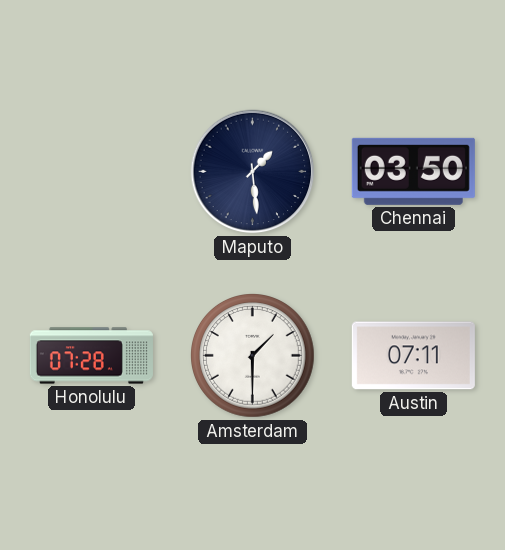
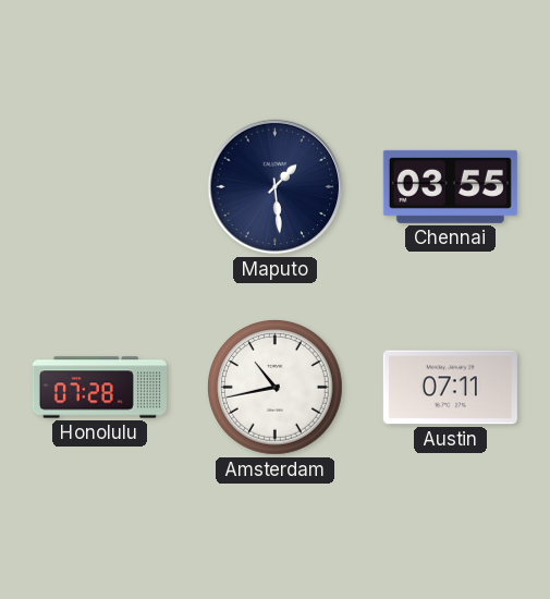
Chennai: 03:50 -> 03:55
Amsterdam: 1:30 -> 10:43
